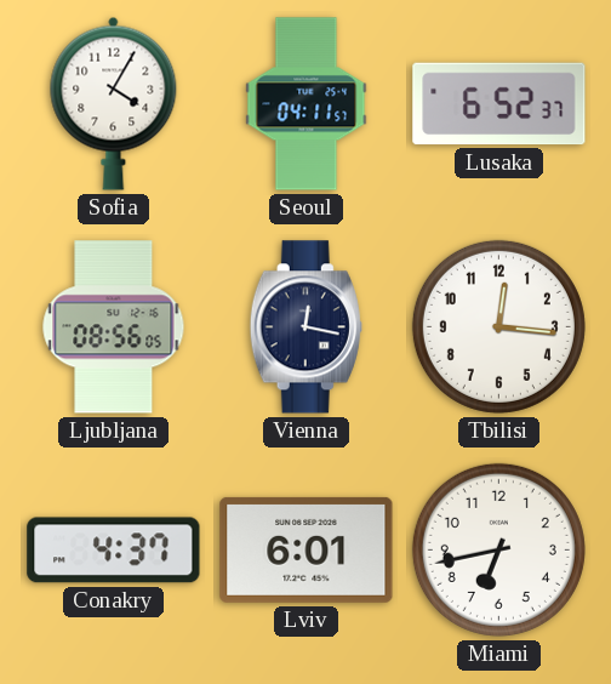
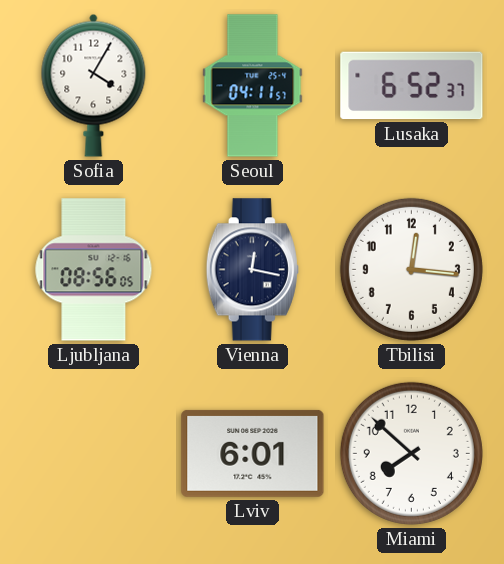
Conakry: 4:37 -> none
Miami: 6:43 -> 7:52
